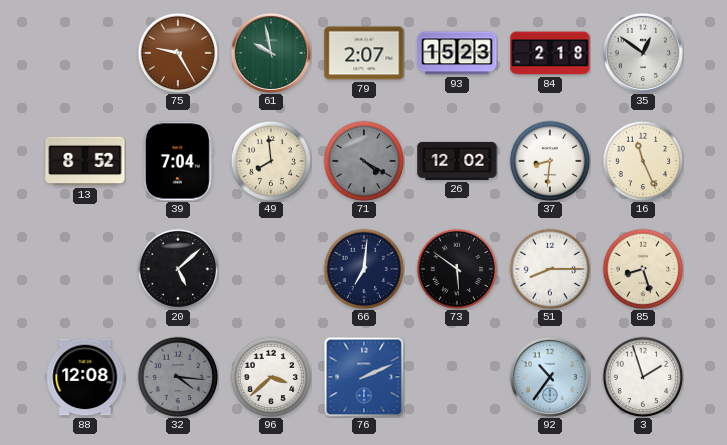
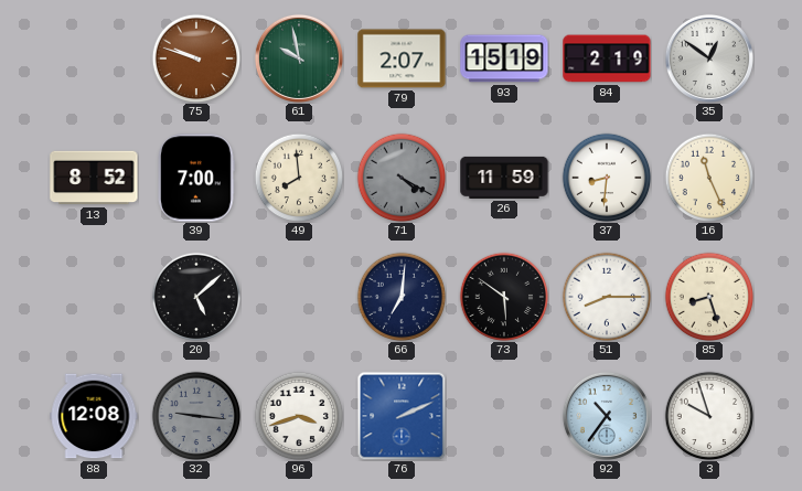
75: 9:25 -> 9:48
93: 15:23 -> 15:19
84: 2:18 -> 2:19
39: 7:04 -> 7:00
26: 12:02 -> 11:59
32: 4:16 -> 9:16
96: 3:38 -> 3:42
3: 1:57 -> 9:57
